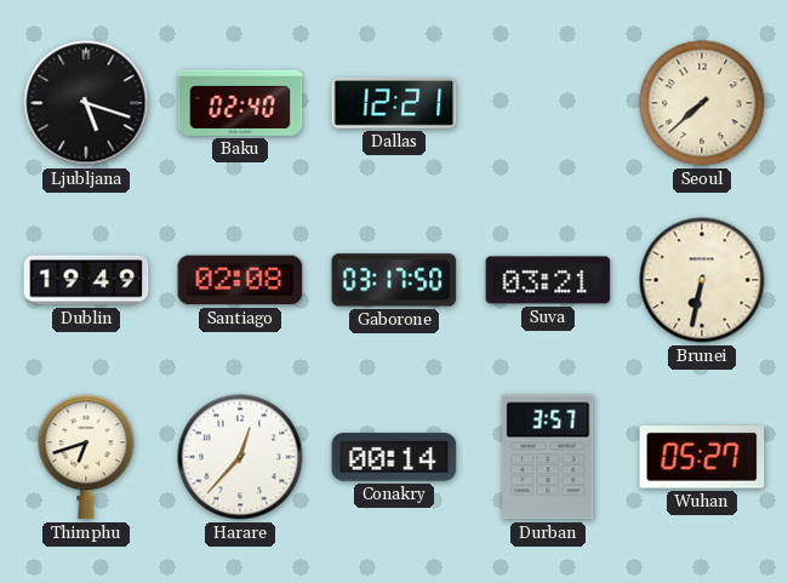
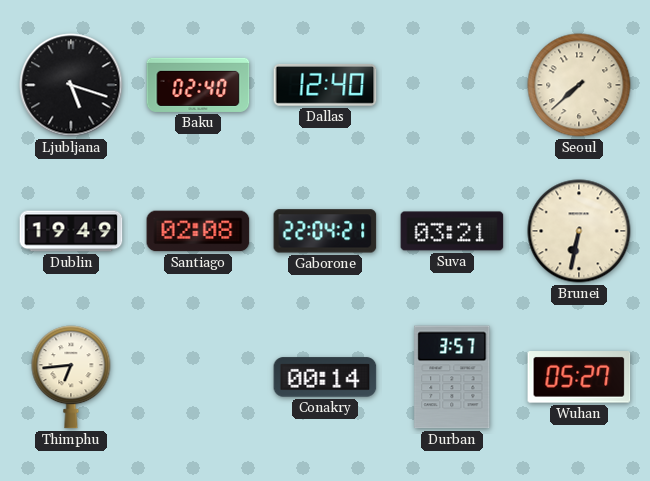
Dallas: 12:21 -> 12:40
Gaborone: 03:17 -> 22:04
Thimphu: 6:42 -> 6:44
Harare: 12:37 -> none
